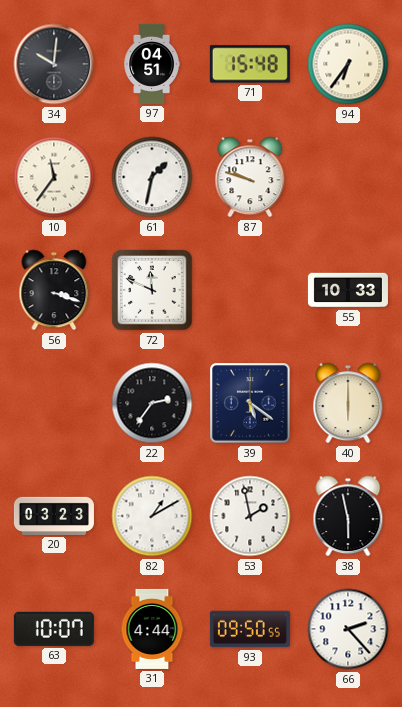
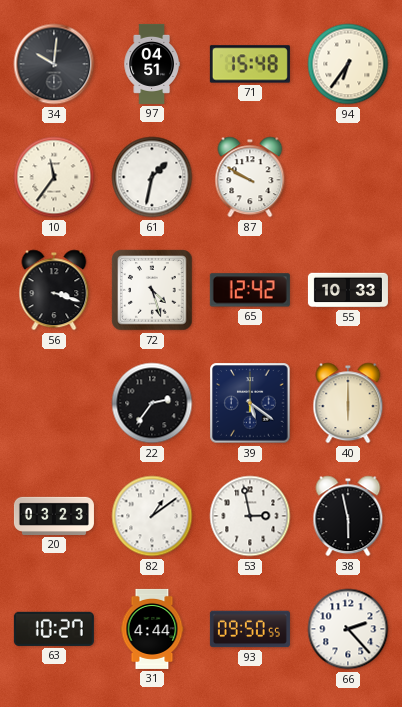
87: 9:48 -> 9:50
72: 11:49 -> 4:27
65: none -> 12:42
82: 1:10 -> 1:09
53: 1:58 -> 2:58
63: 10:07 -> 10:27
